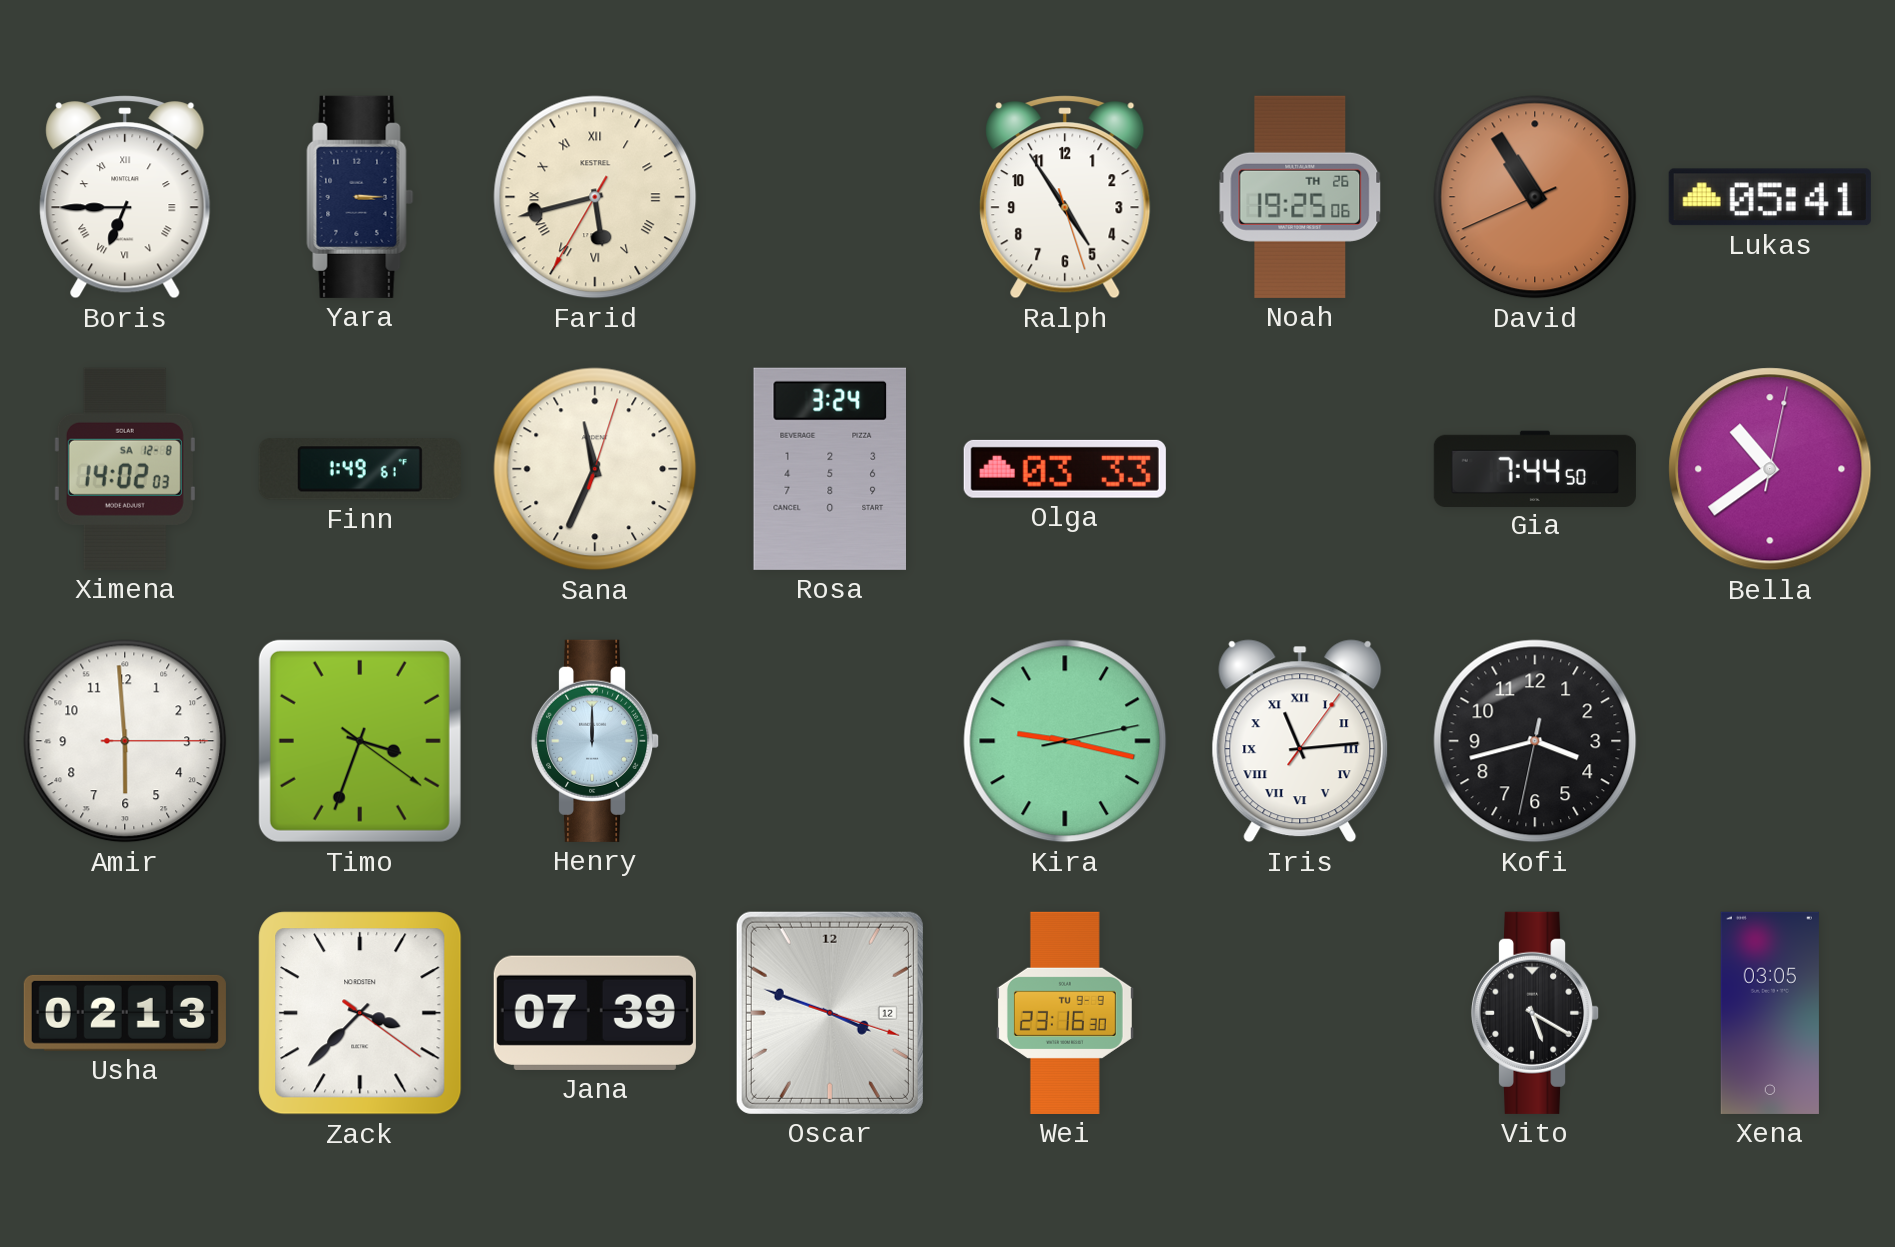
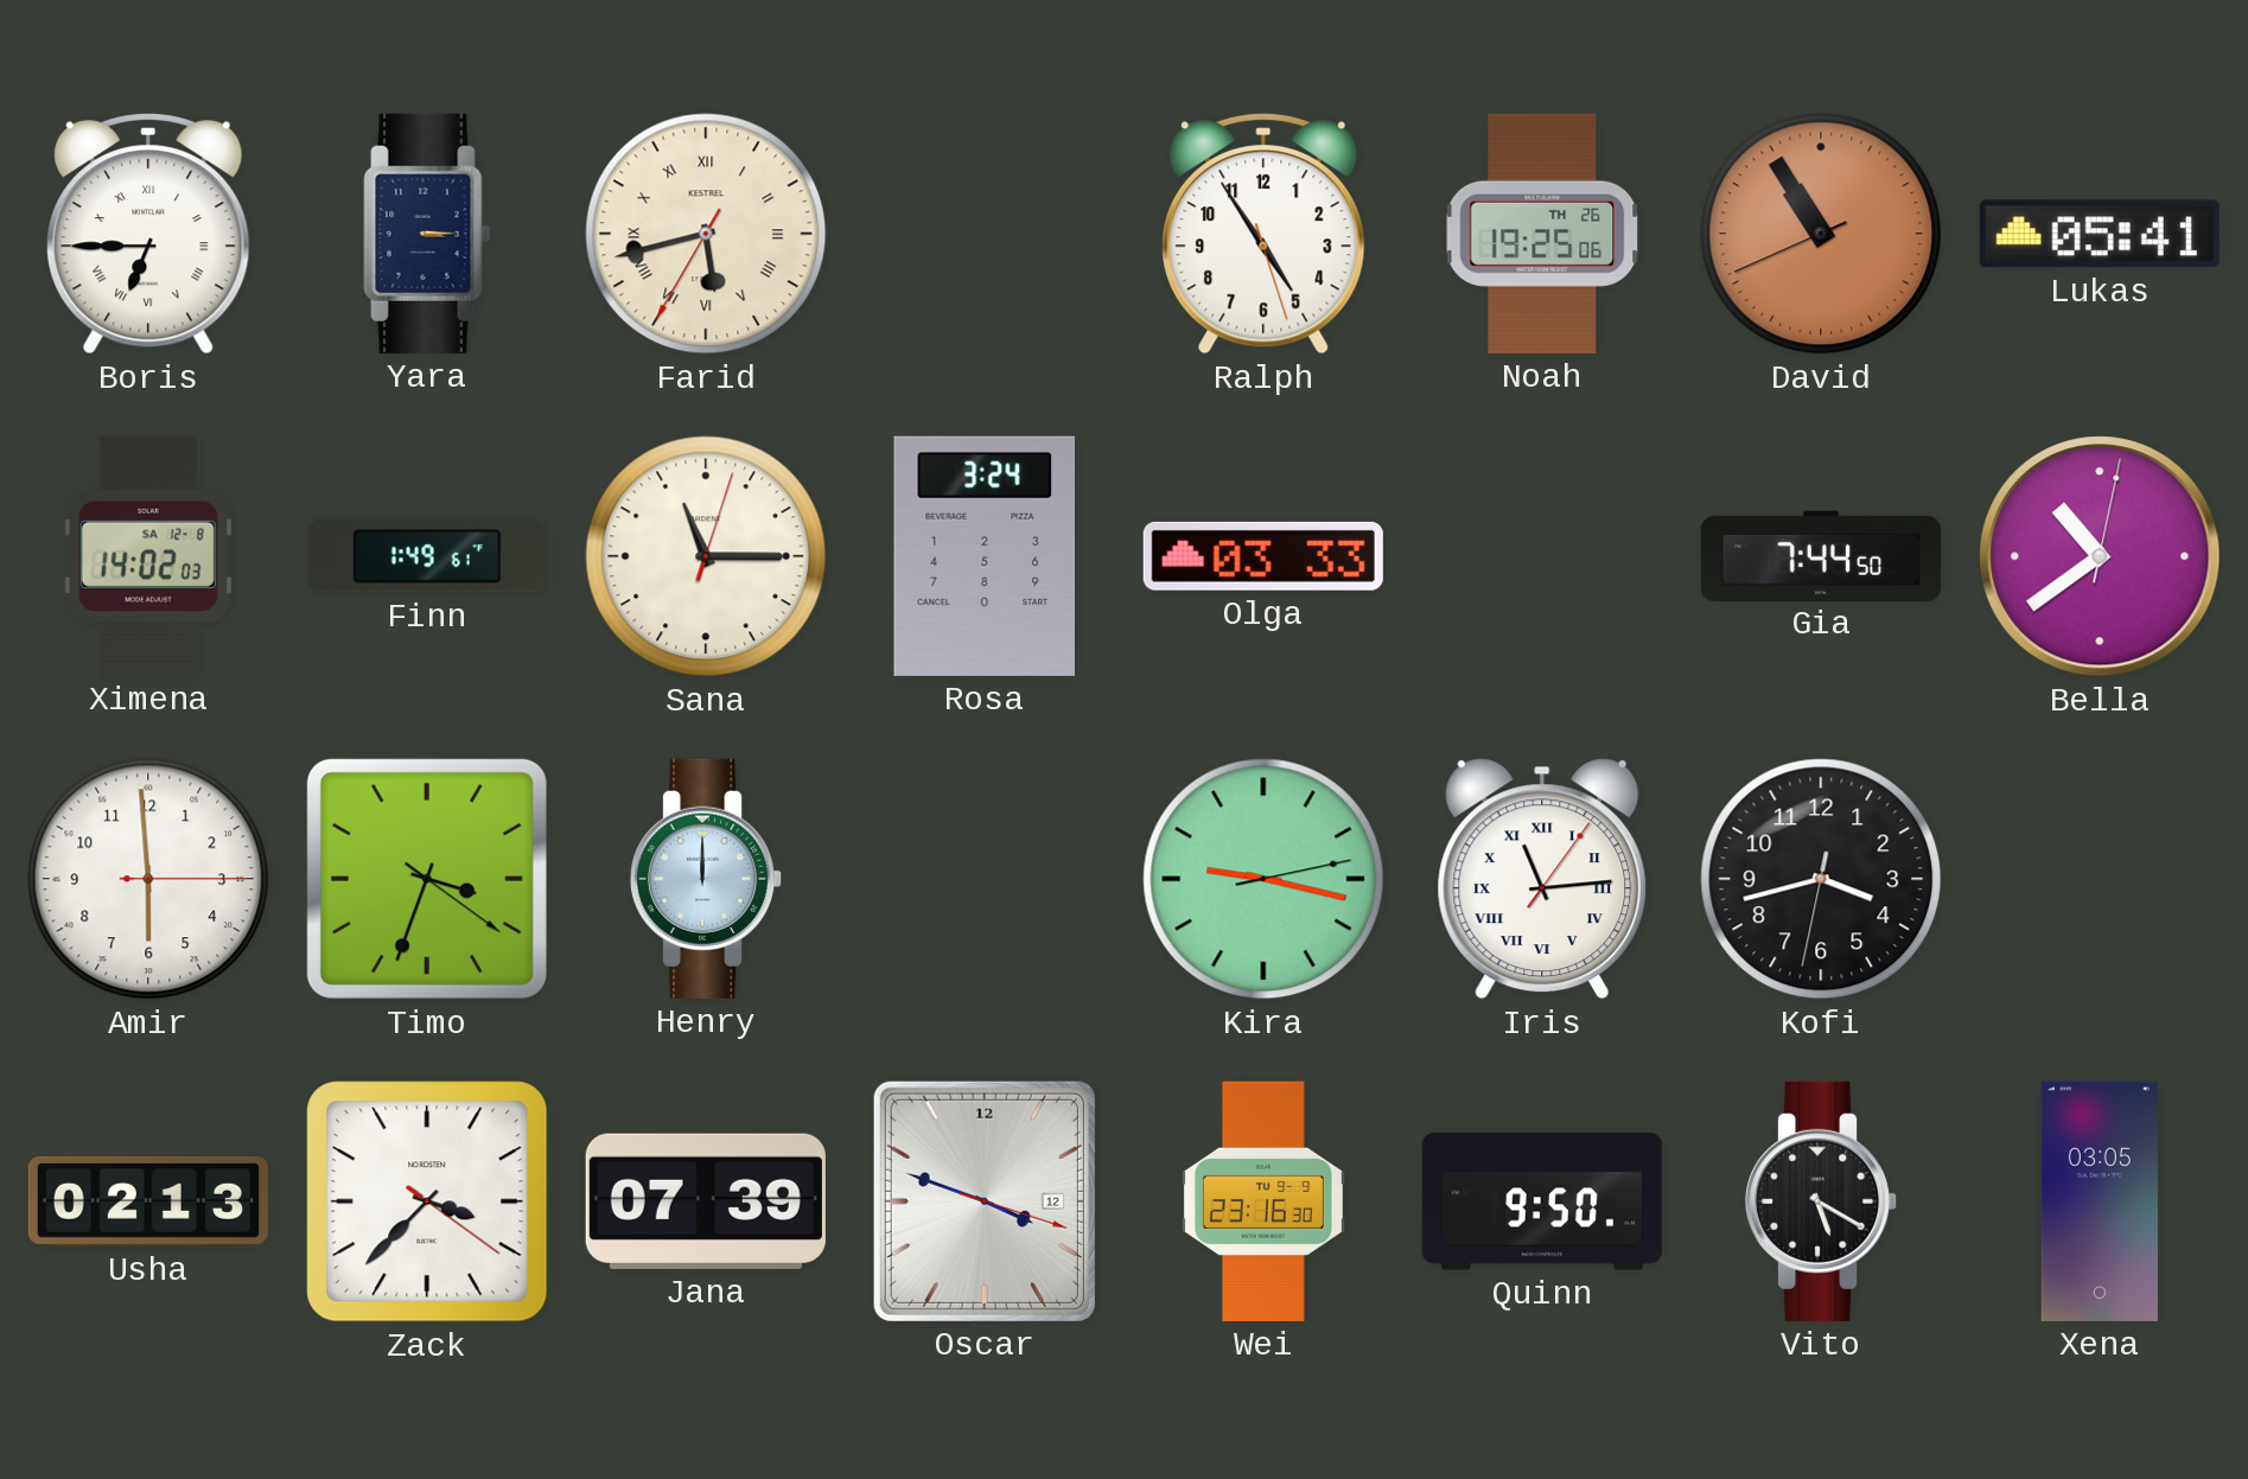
Sana: 11:34 -> 11:15
Quinn: none -> 9:50
